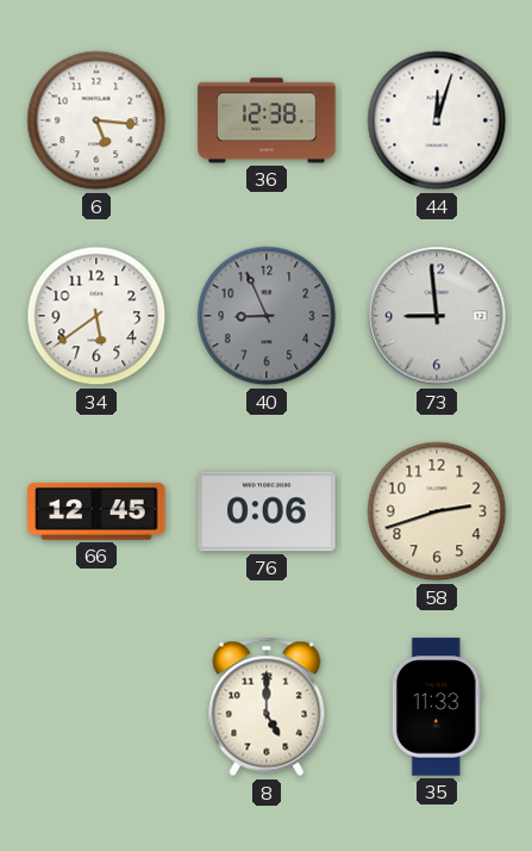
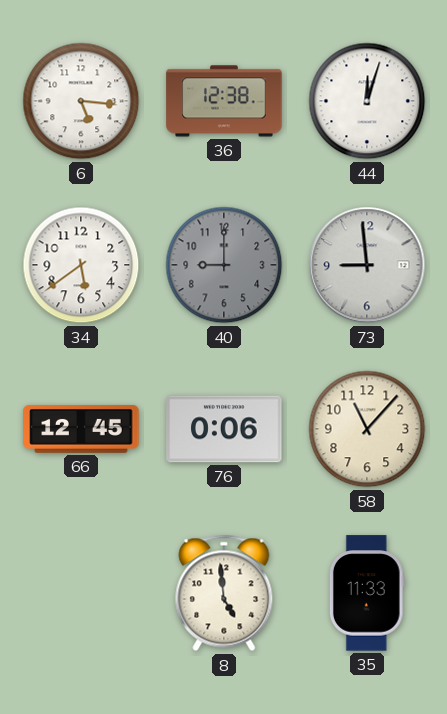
40: 8:56 -> 9:00
58: 2:42 -> 11:07
8: 5:00 -> 4:59
